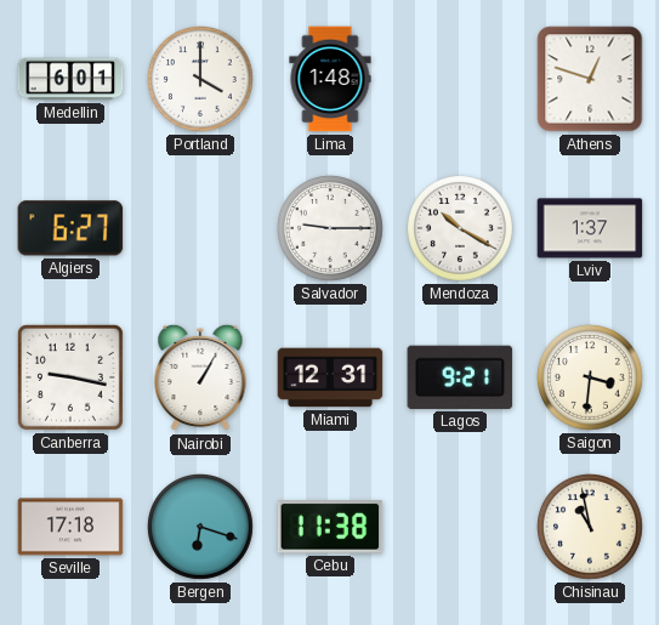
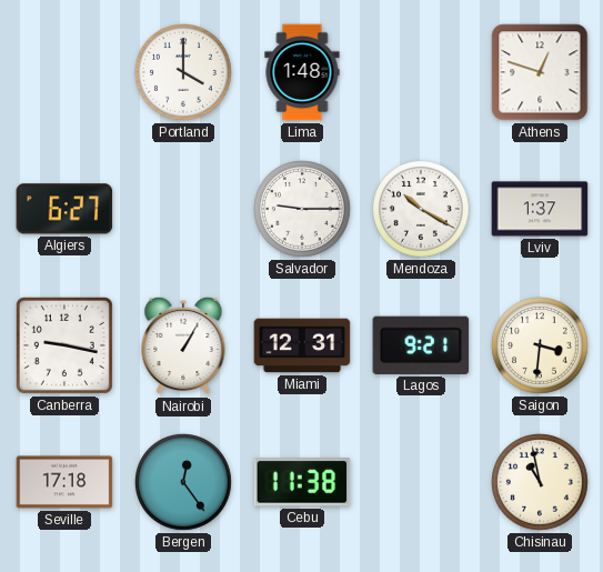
Medellin: 6:01 -> none
Bergen: 6:18 -> 12:24
